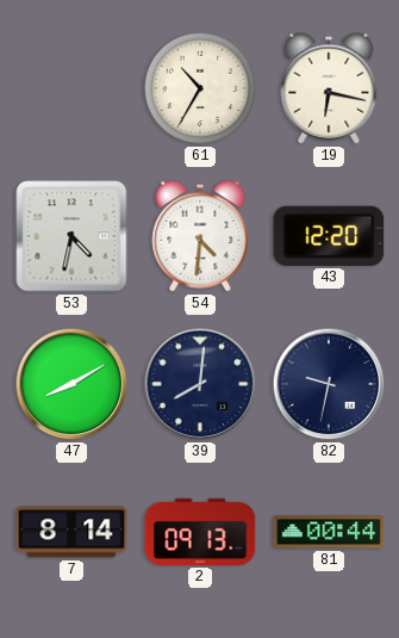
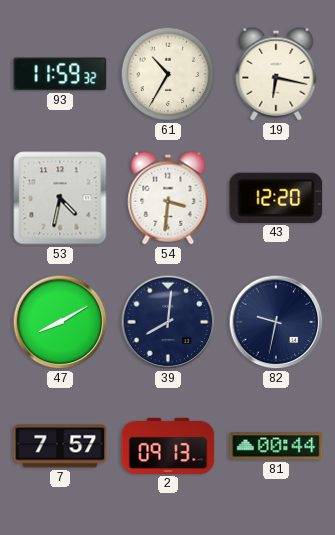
93: none -> 11:59
54: 4:31 -> 3:31
7: 8:14 -> 7:57
